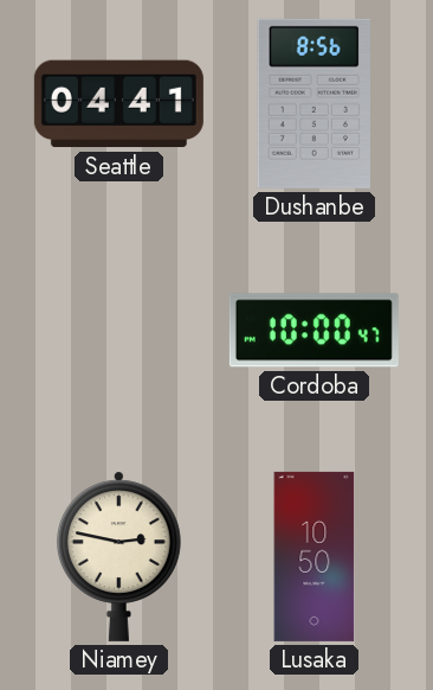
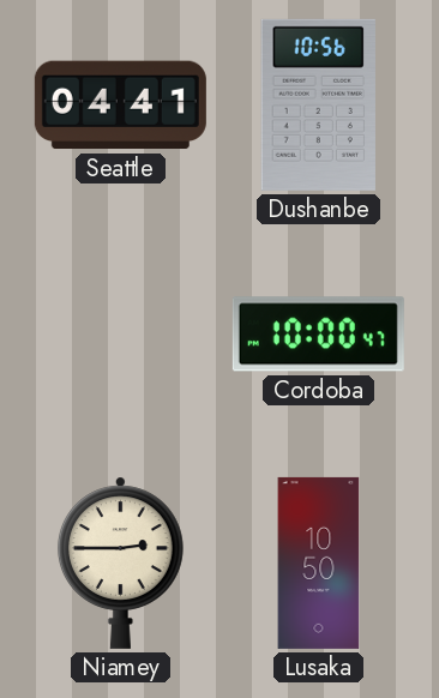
Dushanbe: 8:56 -> 10:56
Niamey: 2:47 -> 2:45
